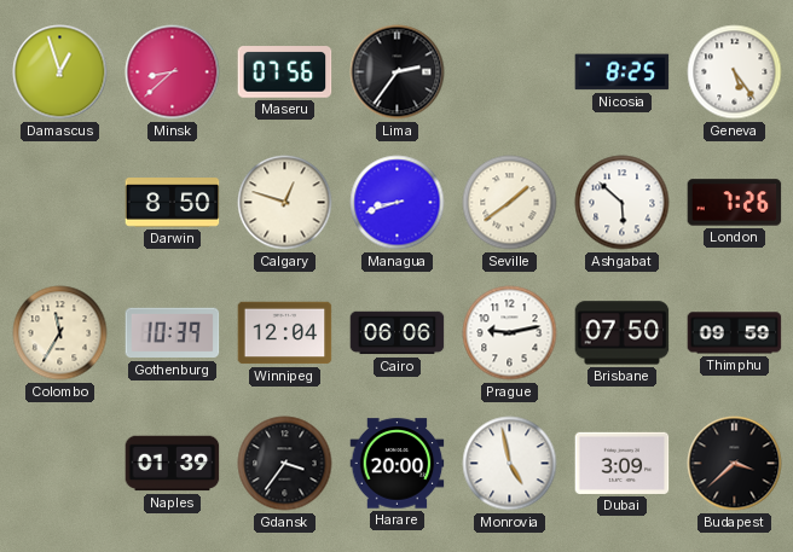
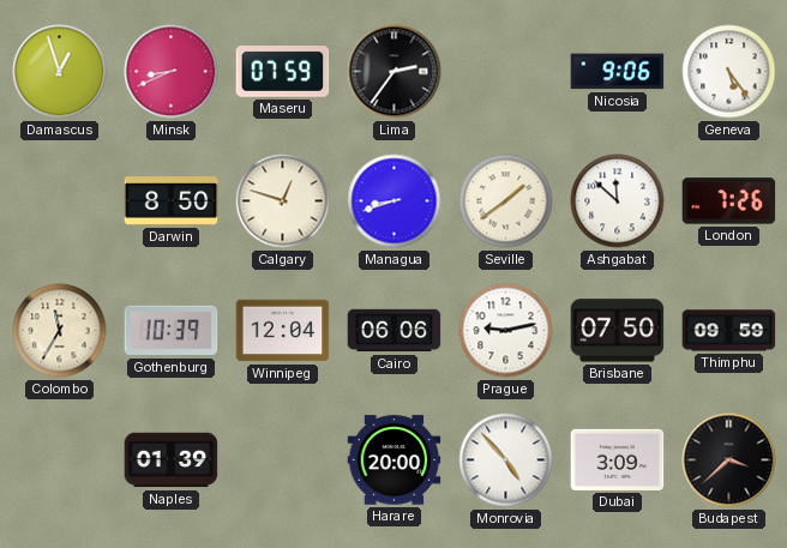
Minsk: 8:38 -> 8:41
Maseru: 07:56 -> 07:59
Nicosia: 8:25 -> 9:06
Ashgabat: 5:52 -> 11:52
Gdansk: 3:36 -> none
Monrovia: 4:58 -> 4:53
